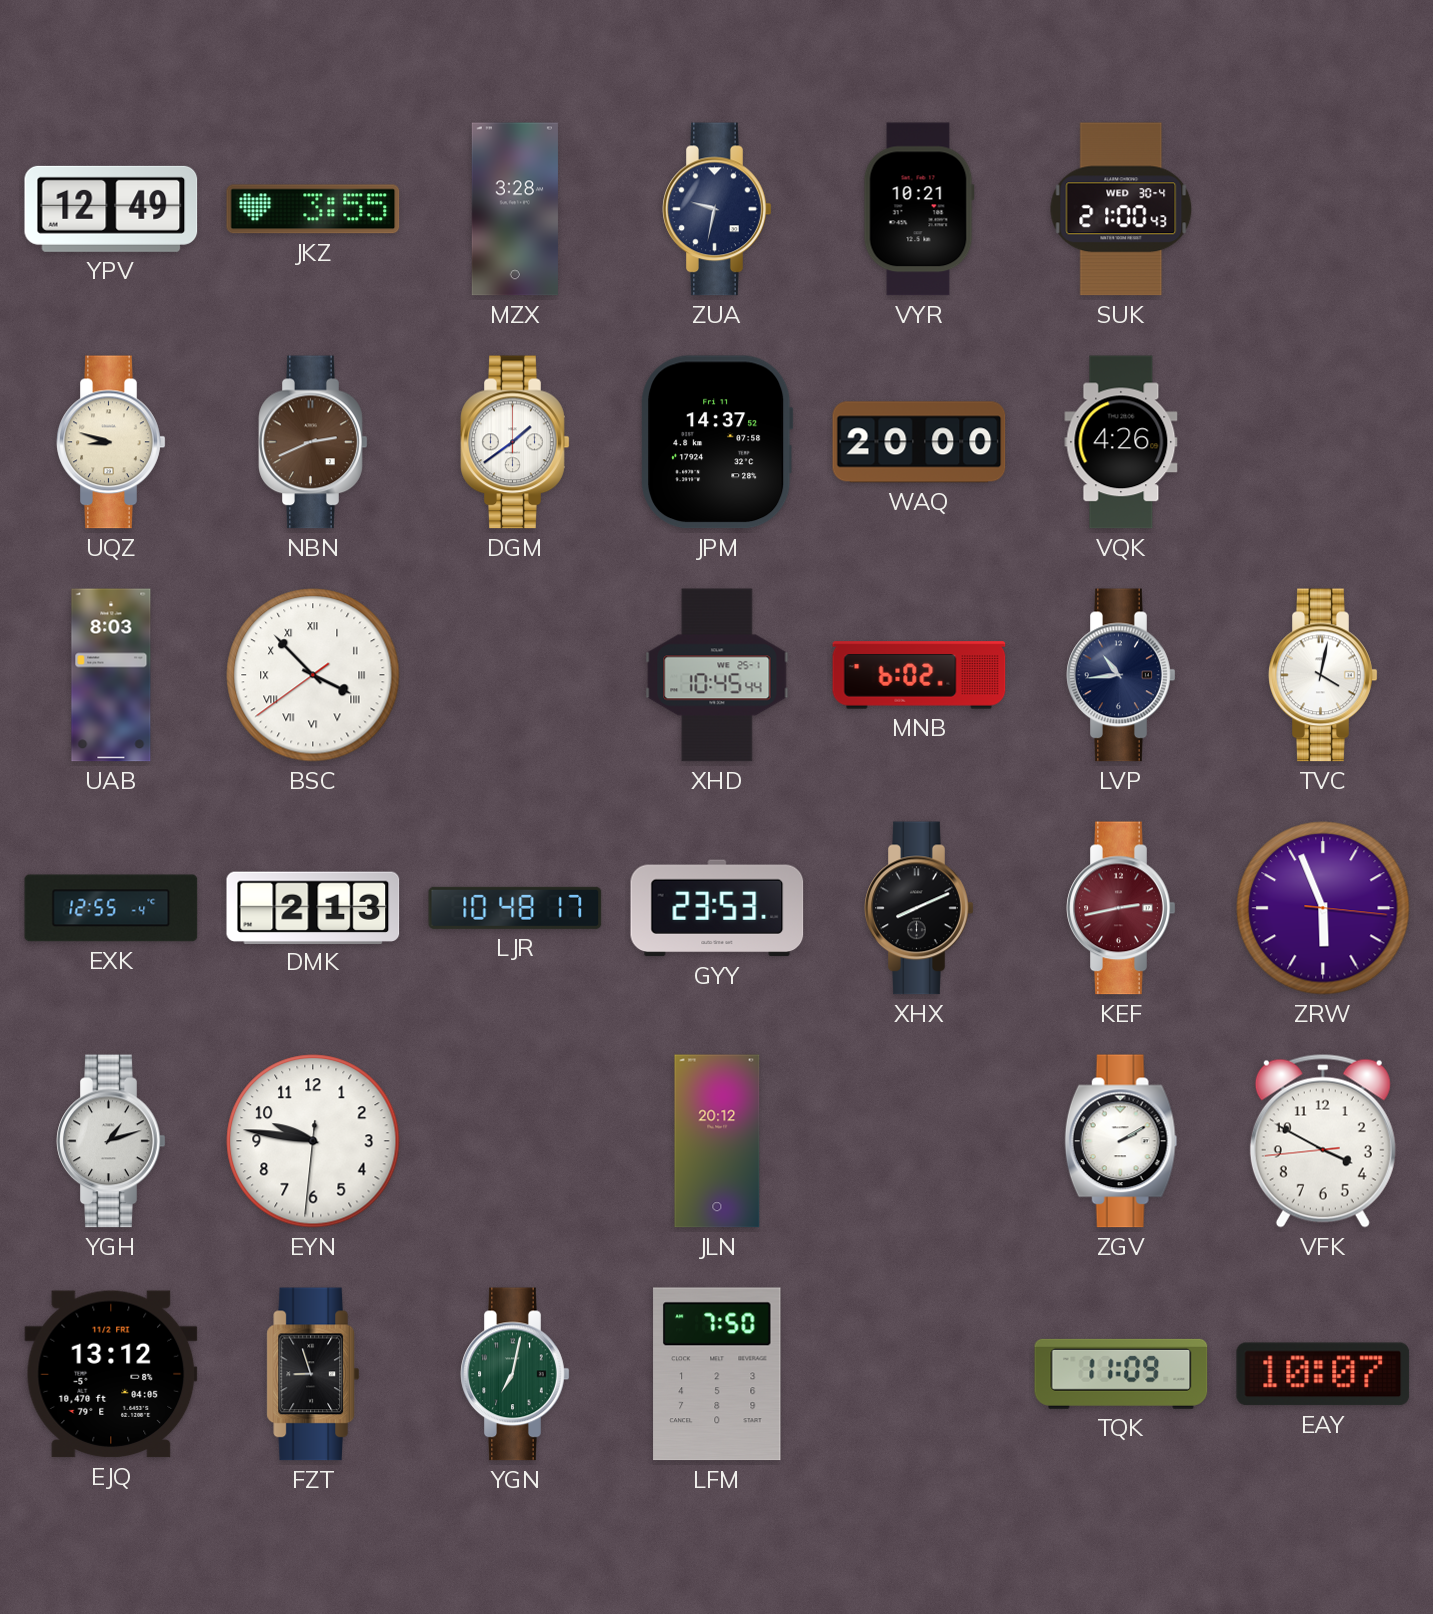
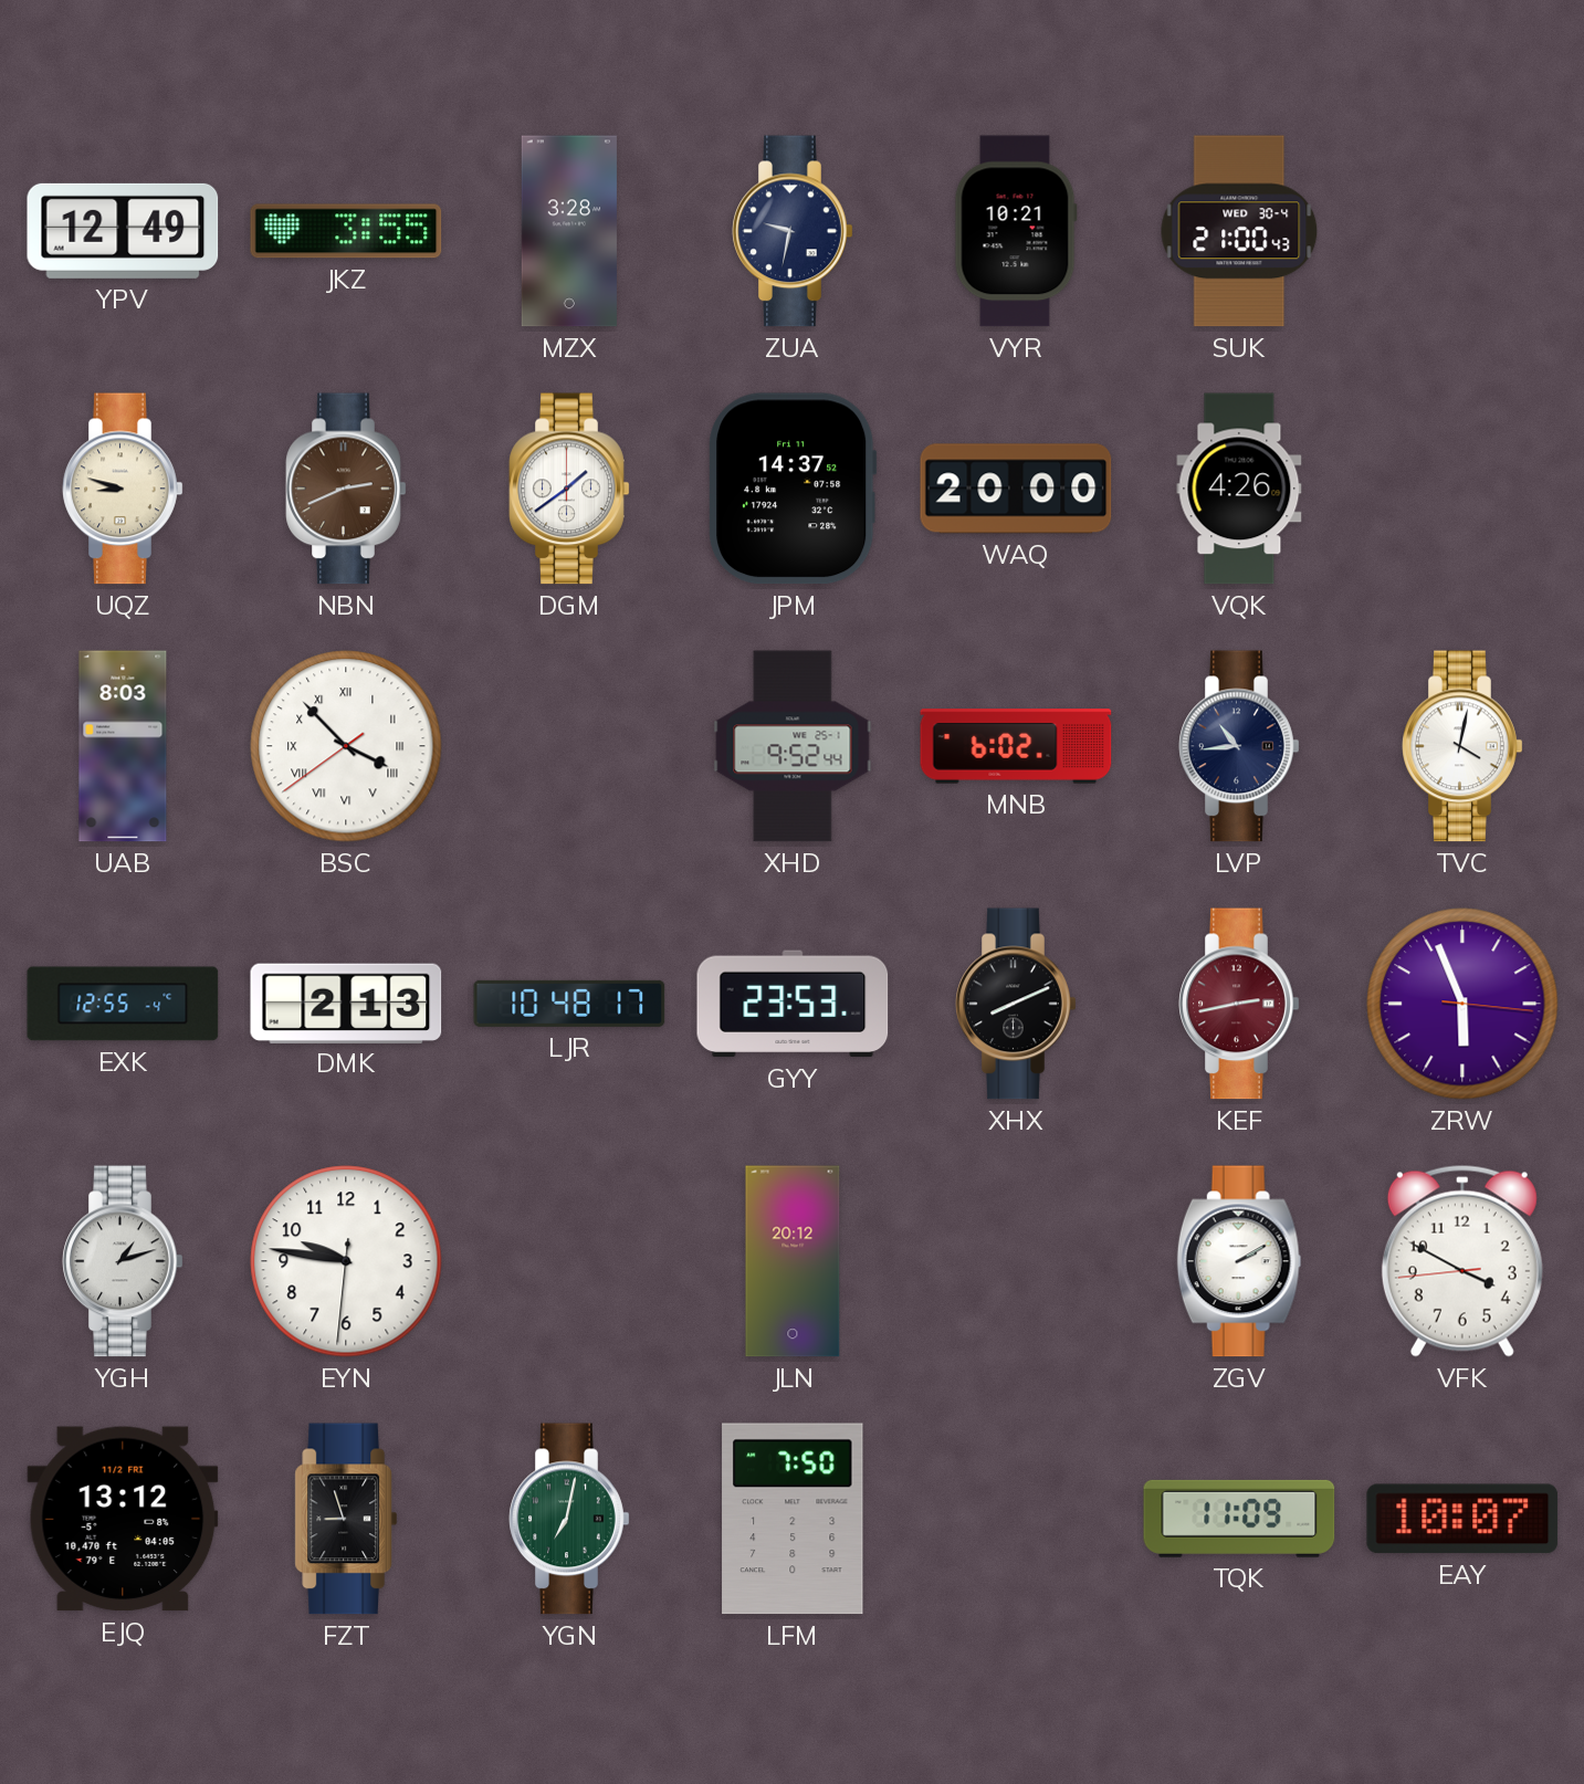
XHD: 10:45 -> 9:52
